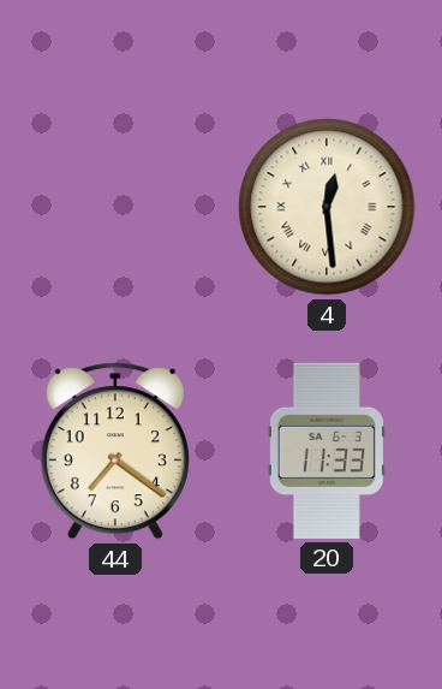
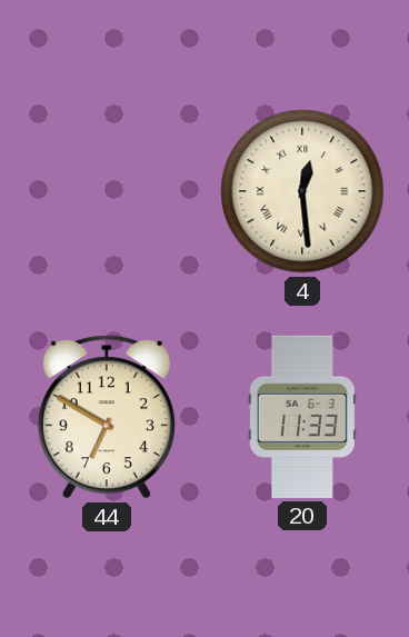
44: 7:21 -> 6:50
